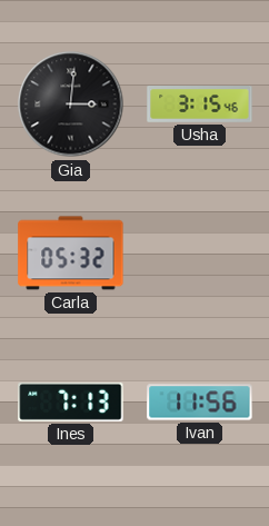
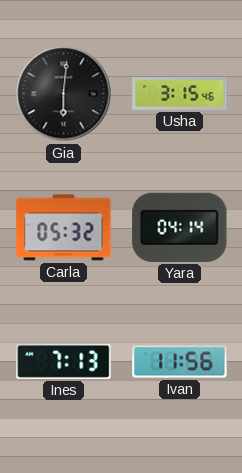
Gia: 3:01 -> 6:01
Yara: none -> 04:14
